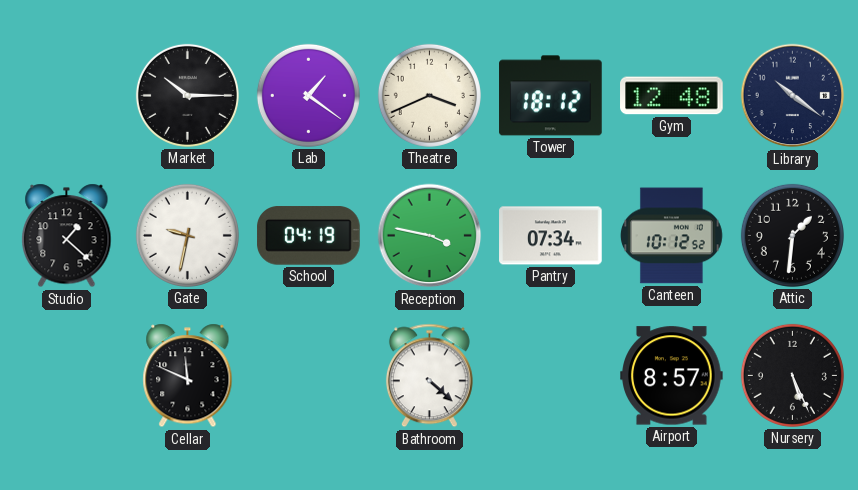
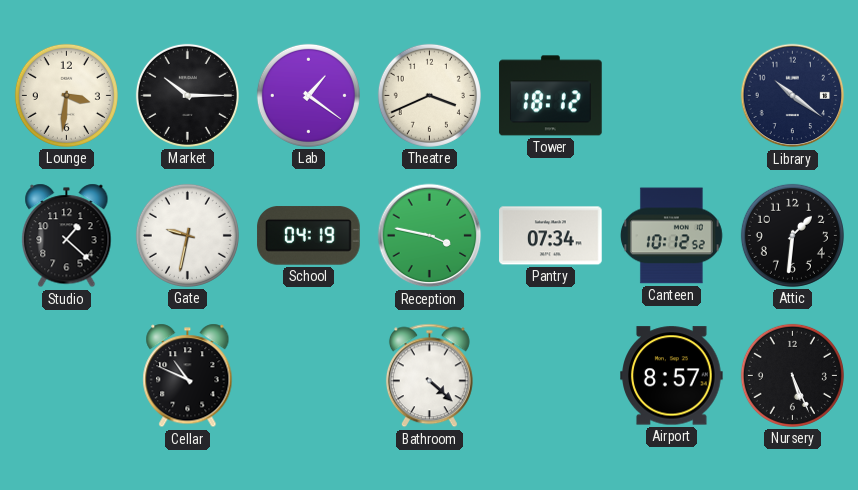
Lounge: none -> 3:31
Gym: 12:48 -> none
Cellar: 11:49 -> 10:49
